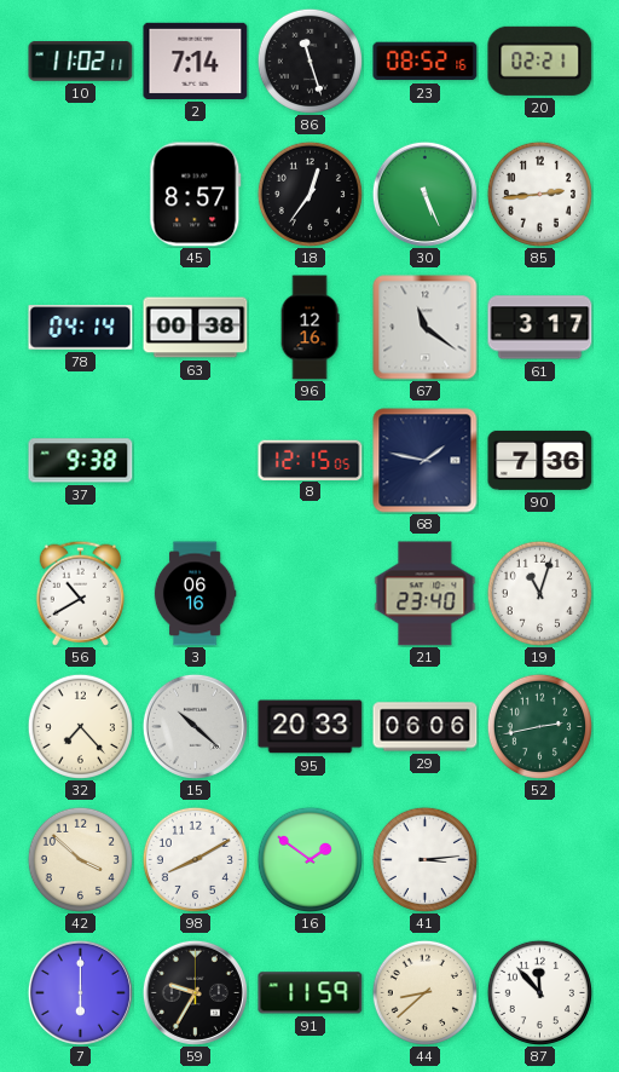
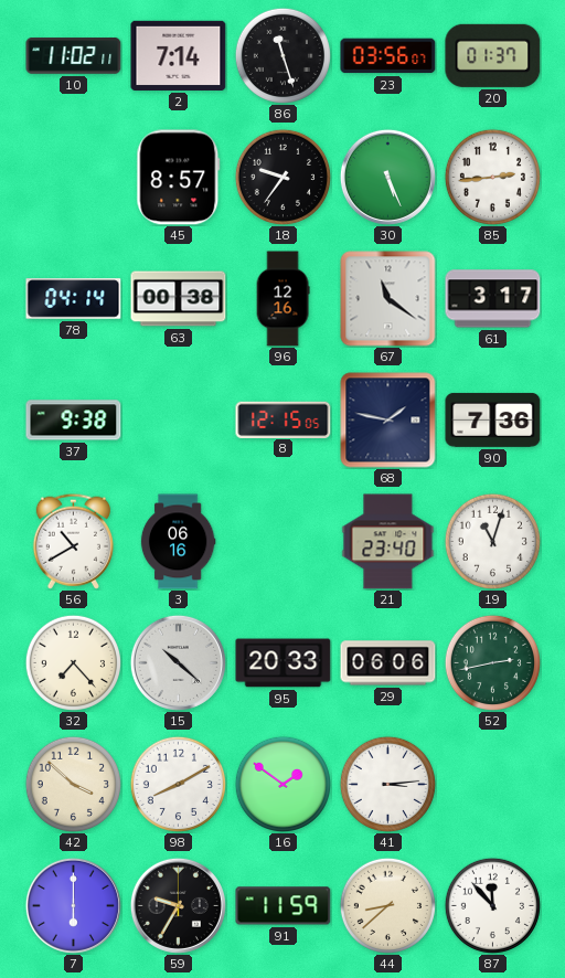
23: 08:52 -> 03:56
20: 02:21 -> 01:37
18: 12:36 -> 9:36
